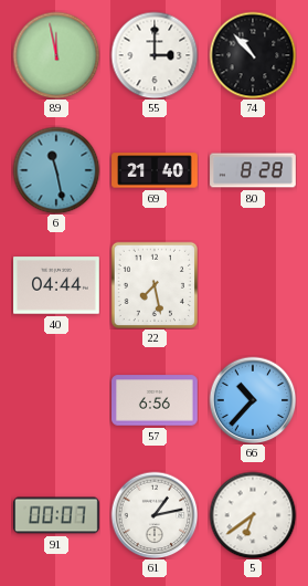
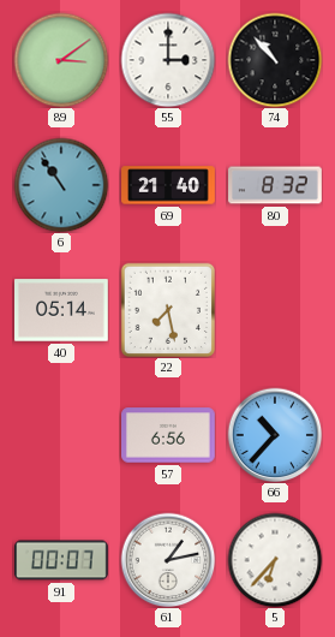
89: 11:58 -> 3:09
6: 11:28 -> 10:54
80: 8:28 -> 8:32
40: 04:44 -> 05:14
5: 6:39 -> 6:37
